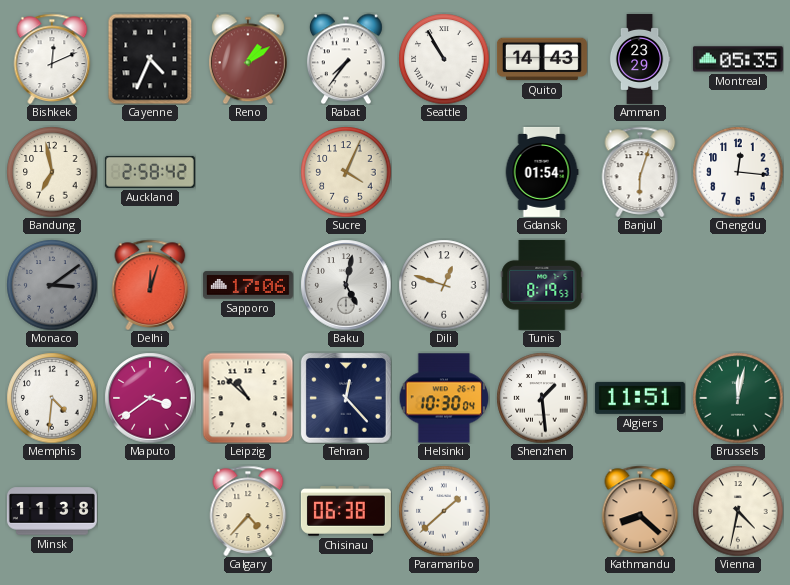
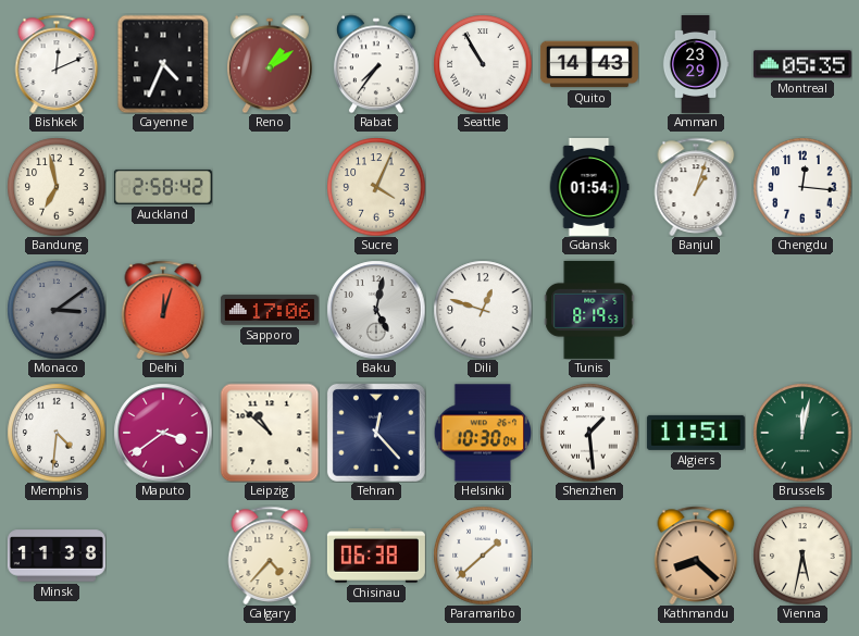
Banjul: 6:03 -> 1:03
Vienna: 4:32 -> 5:32
